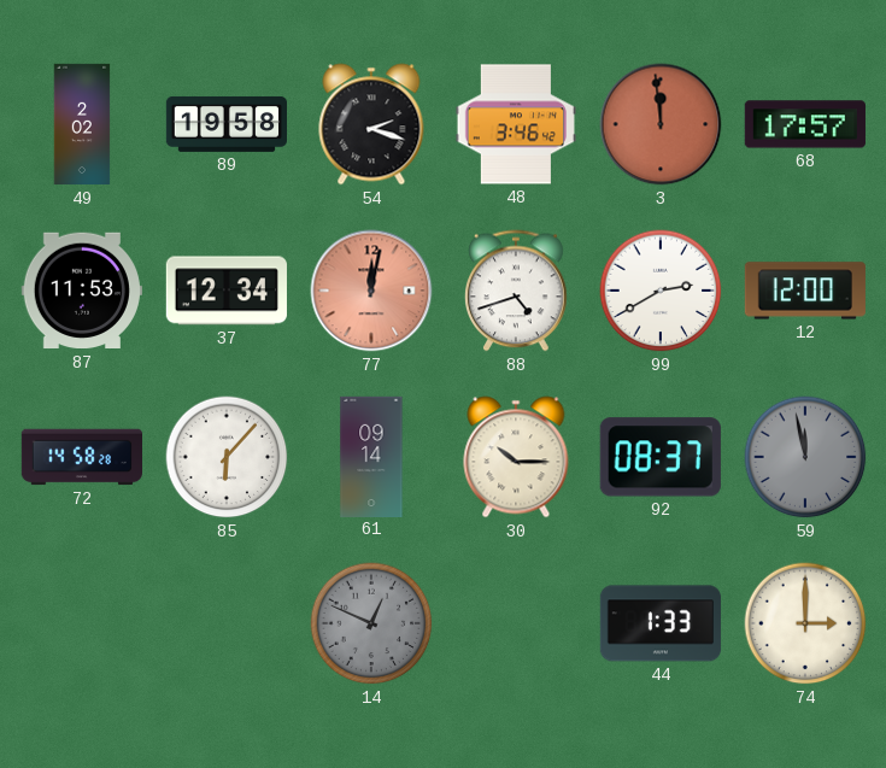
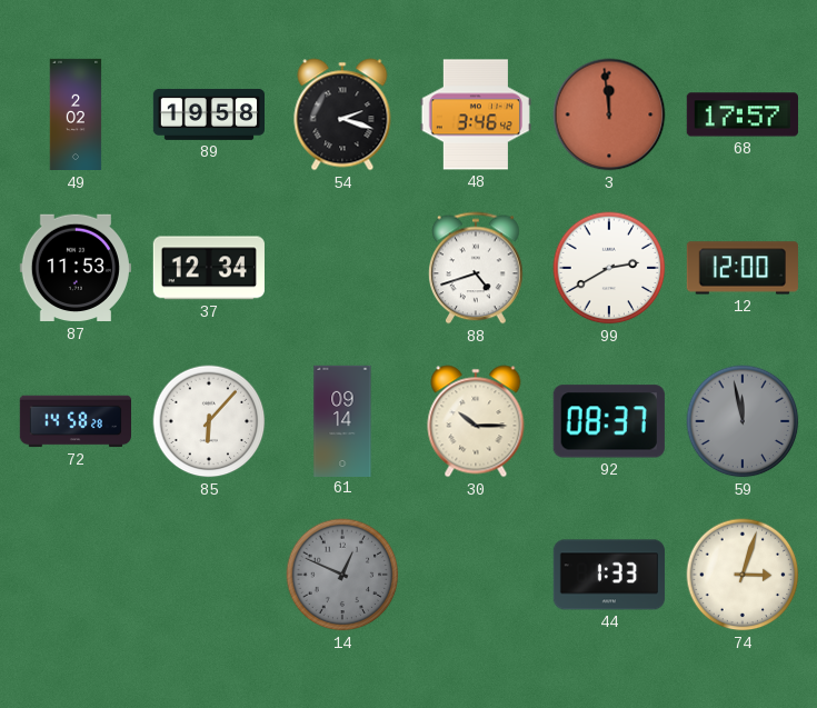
77: 12:02 -> none
74: 3:00 -> 3:03
